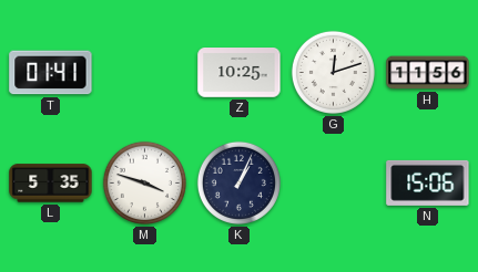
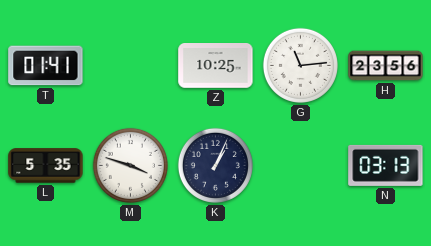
G: 12:12 -> 11:14
H: 11:56 -> 23:56
N: 15:06 -> 03:13
